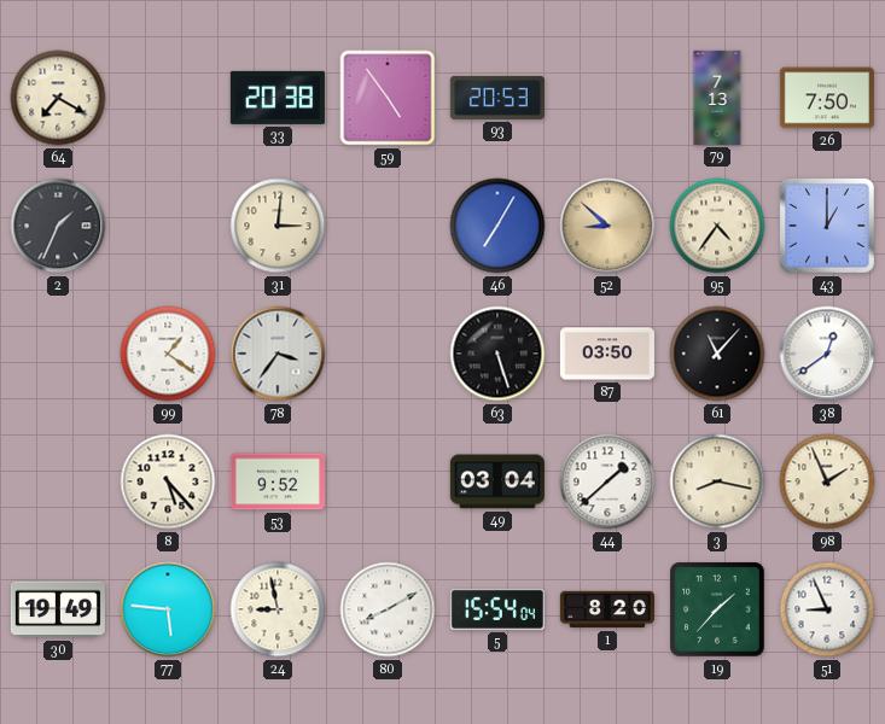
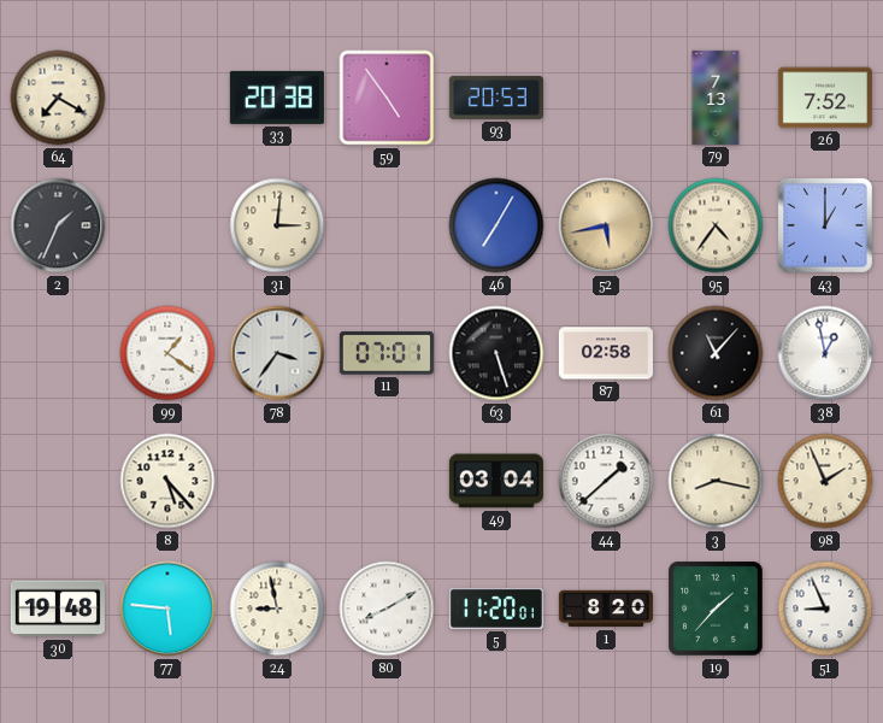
26: 7:50 -> 7:52
52: 8:52 -> 5:43
11: none -> 07:01
87: 03:50 -> 02:58
38: 12:39 -> 12:58
53: 9:52 -> none
30: 19:49 -> 19:48
5: 15:54 -> 11:20
